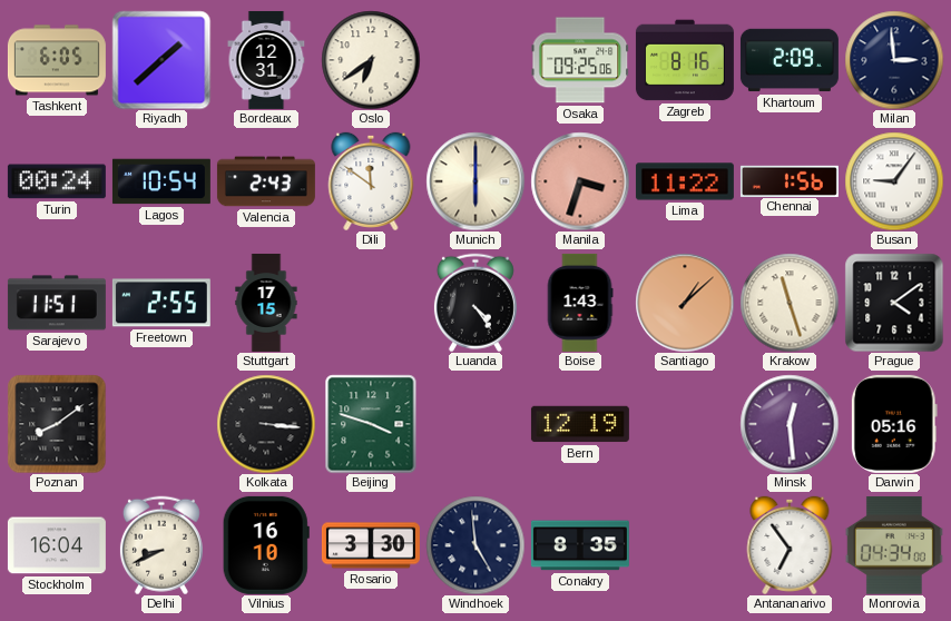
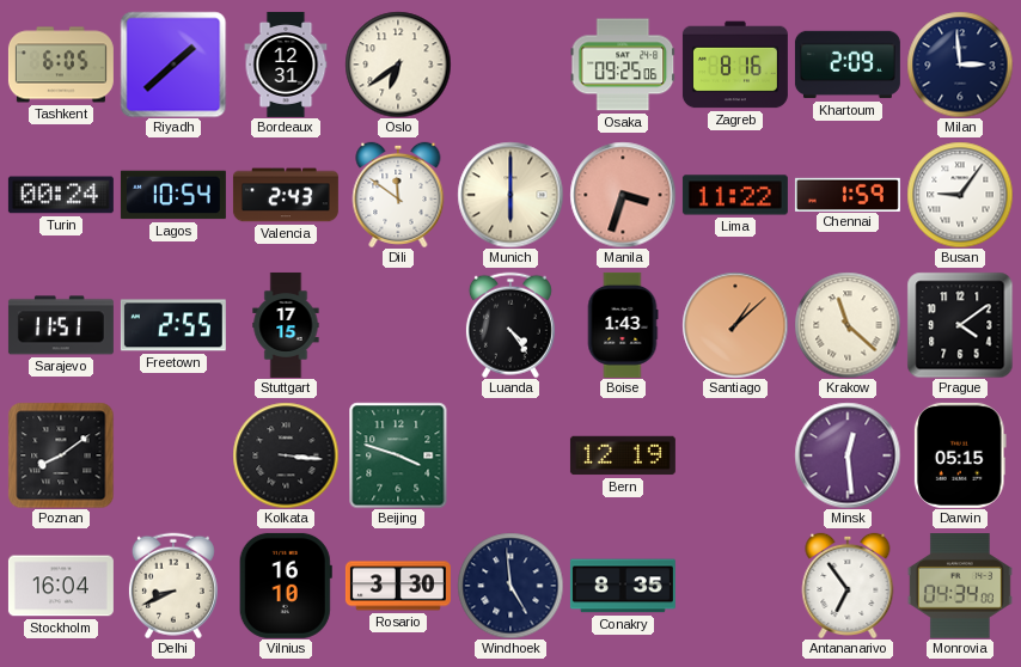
Chennai: 1:56 -> 1:59
Krakow: 11:27 -> 11:22
Darwin: 05:16 -> 05:15
